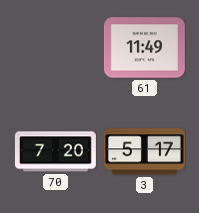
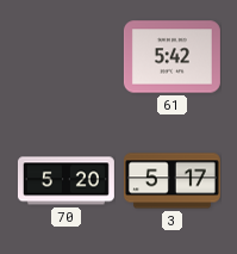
61: 11:49 -> 5:42
70: 7:20 -> 5:20
